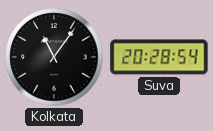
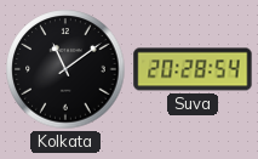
Kolkata: 11:06 -> 11:09
